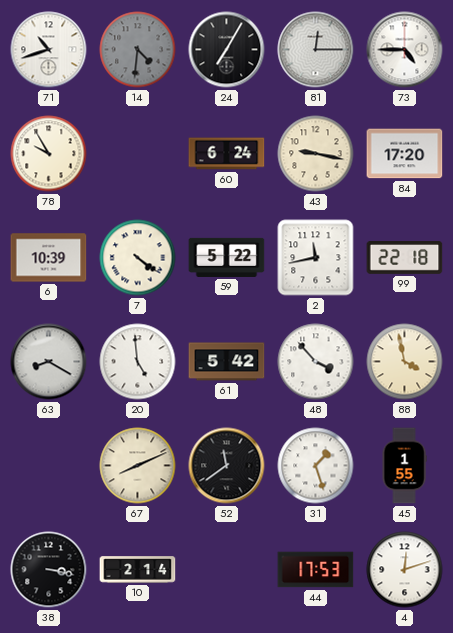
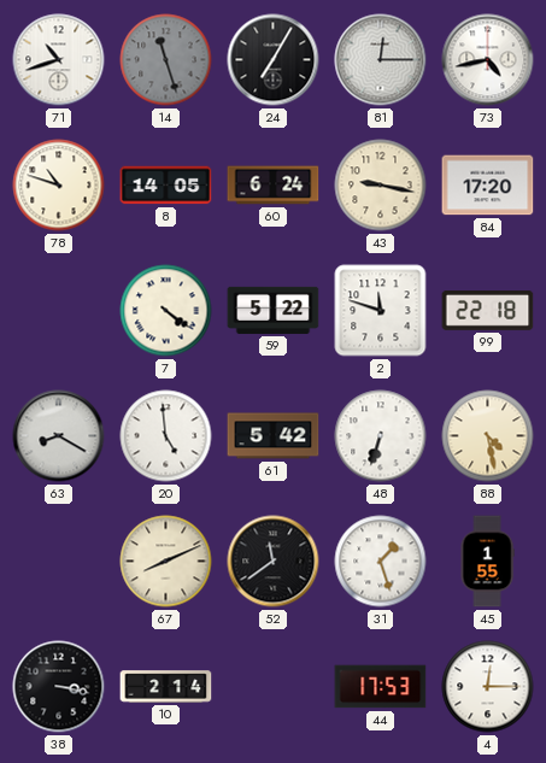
14: 4:31 -> 11:27
73: 4:45 -> 4:43
78: 9:55 -> 10:48
8: none -> 14:05
6: 10:39 -> none
2: 11:43 -> 11:48
48: 3:53 -> 6:33
88: 3:58 -> 4:28
4: 12:12 -> 12:15
